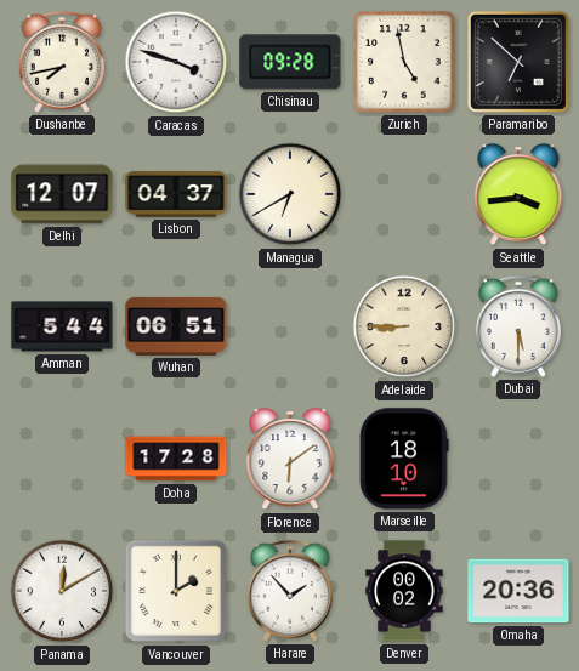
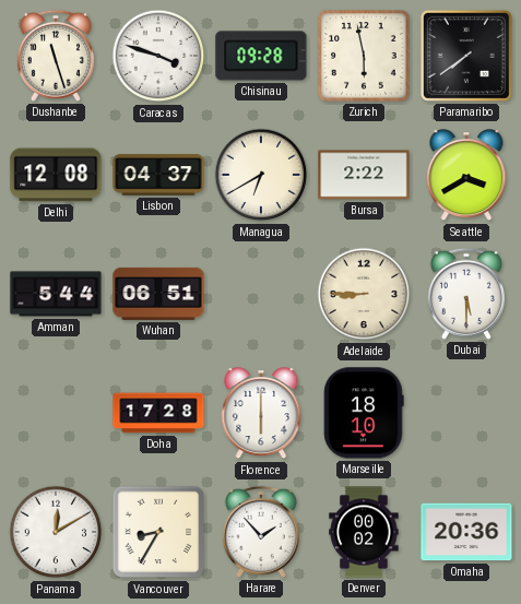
Dushanbe: 7:43 -> 11:27
Zurich: 4:58 -> 5:58
Paramaribo: 6:52 -> 7:39
Delhi: 12:07 -> 12:08
Bursa: none -> 2:22
Seattle: 3:44 -> 3:40
Florence: 6:09 -> 6:00
Vancouver: 2:00 -> 8:35
